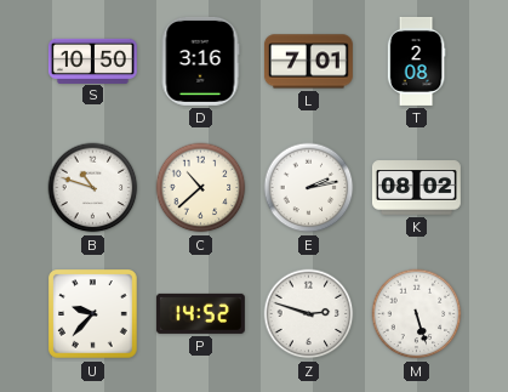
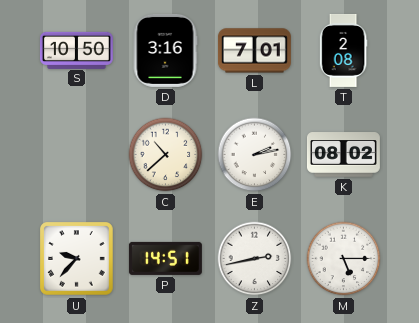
B: 10:48 -> none
P: 14:52 -> 14:51
Z: 2:48 -> 2:43
M: 5:27 -> 5:15
